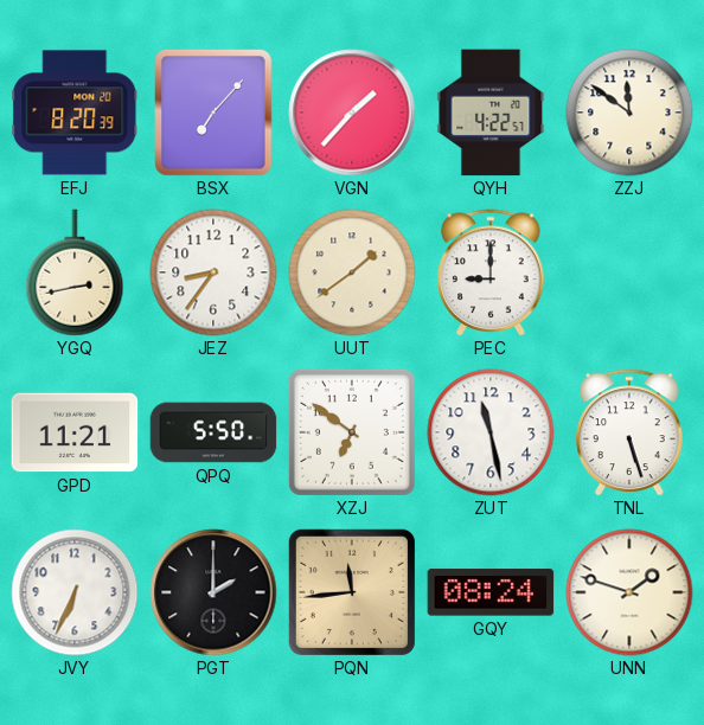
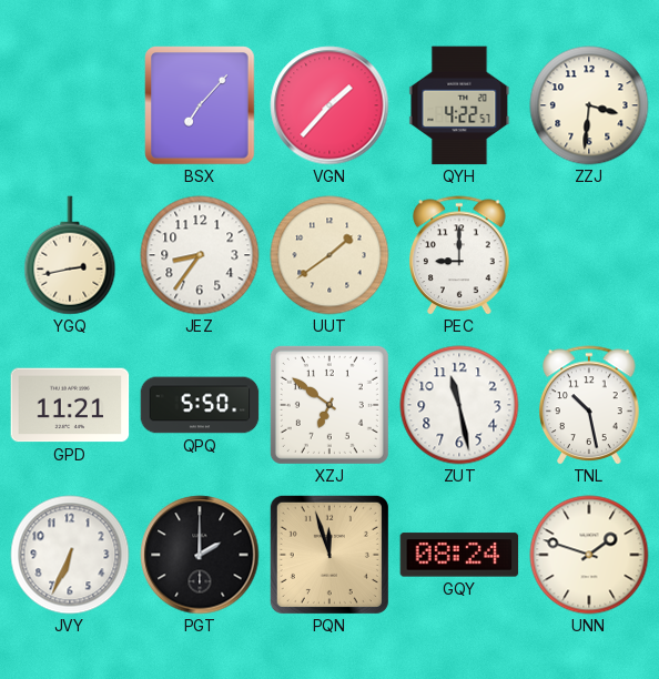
EFJ: 8:20 -> none
ZZJ: 11:51 -> 3:31
TNL: 5:27 -> 10:28
PQN: 11:44 -> 11:57
